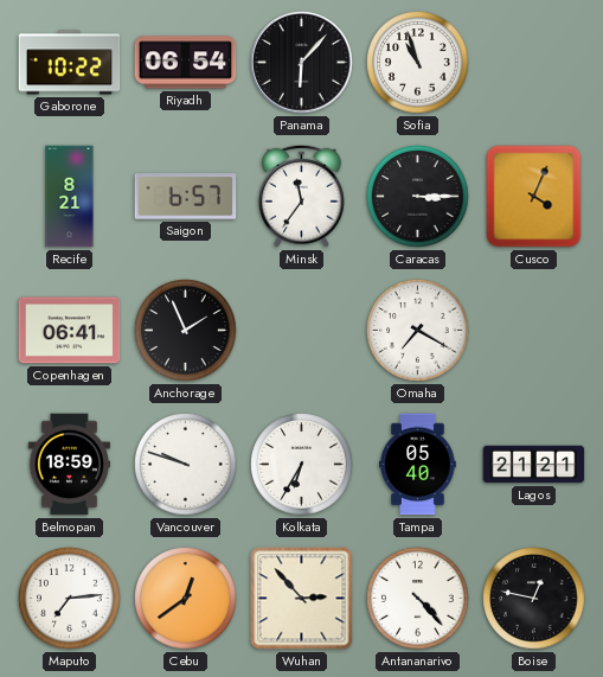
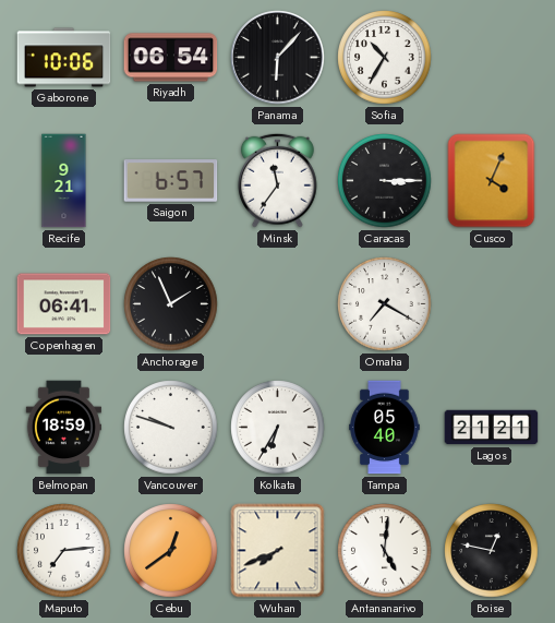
Gaborone: 10:22 -> 10:06
Sofia: 10:57 -> 10:35
Recife: 8:21 -> 9:21
Wuhan: 2:53 -> 7:41
Antananarivo: 4:23 -> 5:01
